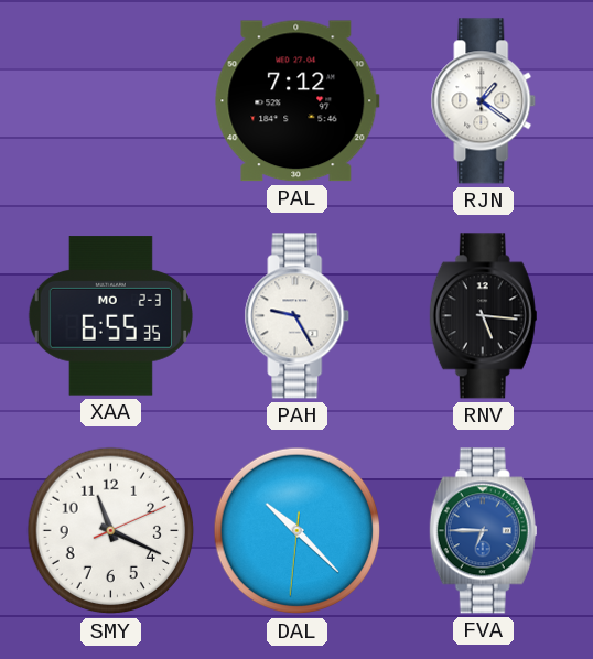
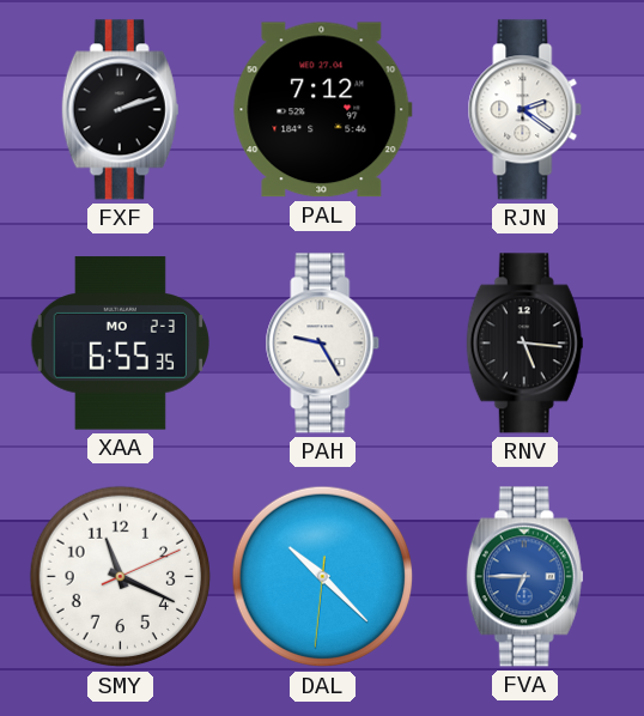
FXF: none -> 2:12
RJN: 1:21 -> 2:21
